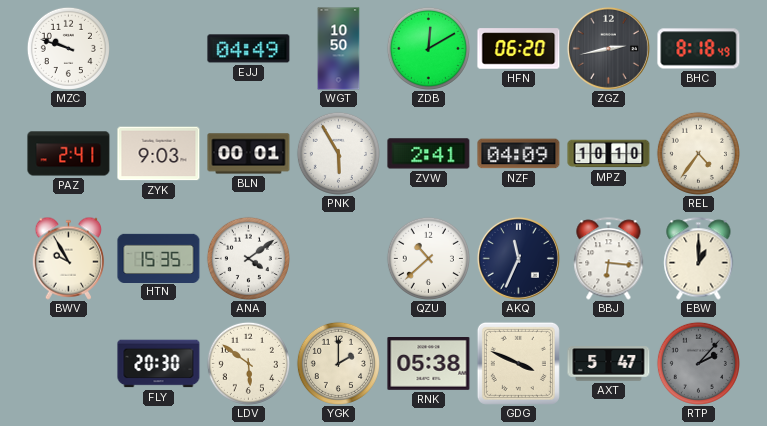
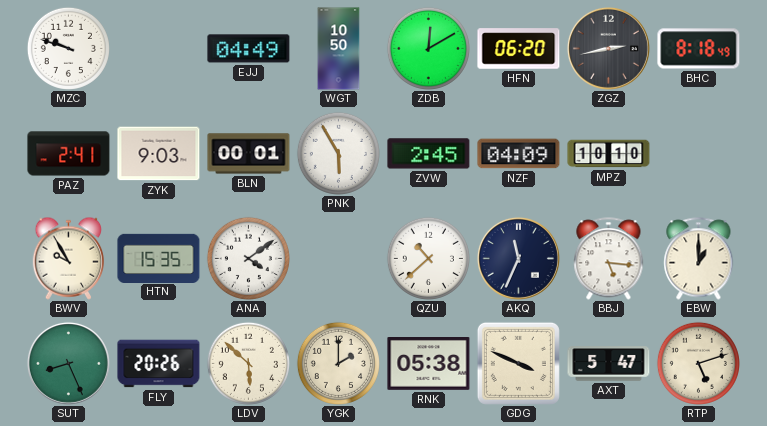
ZVW: 2:41 -> 2:45
REL: 4:36 -> none
BBJ: 6:16 -> 5:16
SUT: none -> 8:26
FLY: 20:30 -> 20:26
LDV: 5:51 -> 5:52
RTP: 2:07 -> 5:12
RTP dial: grey -> cream
